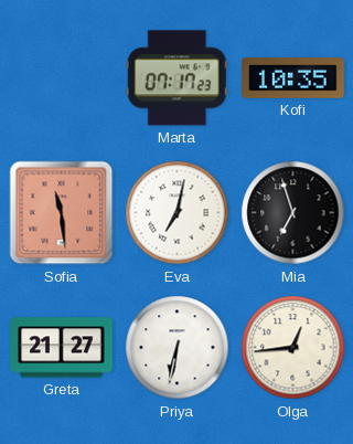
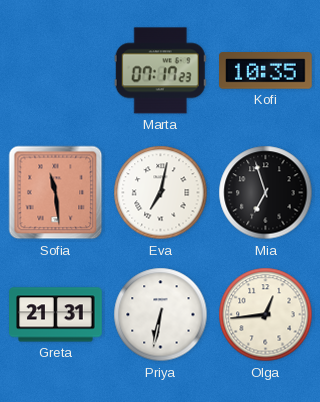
Greta: 21:27 -> 21:31
